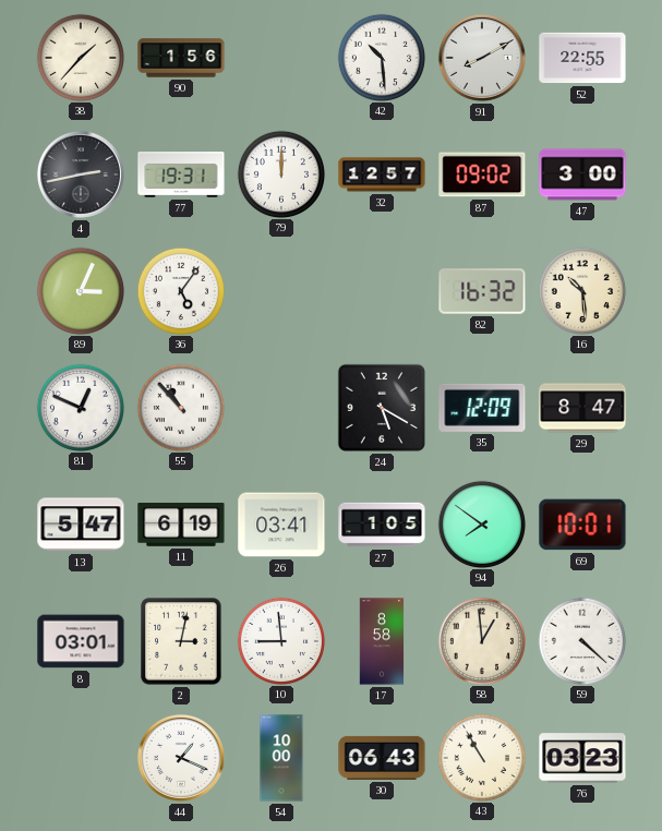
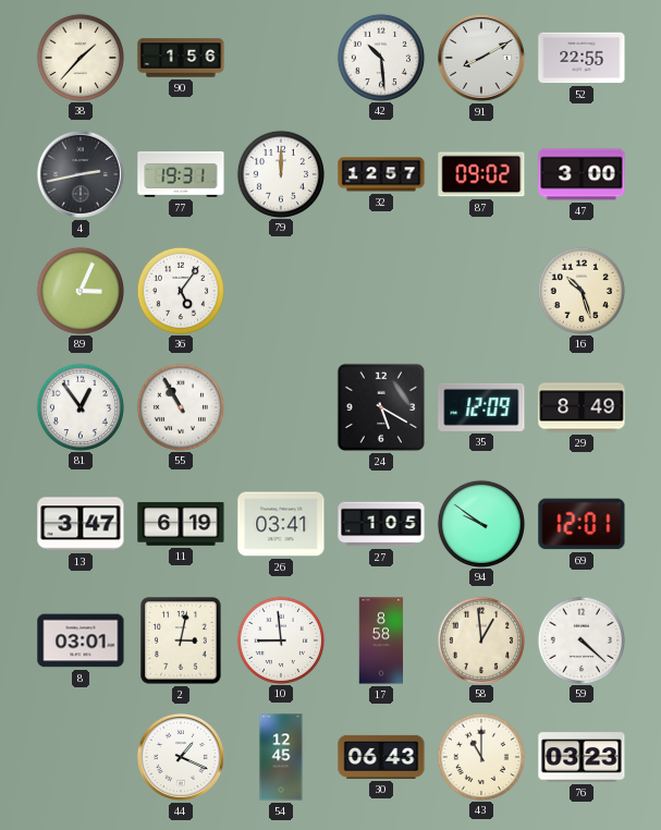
82: 16:32 -> none
16: 10:29 -> 10:27
81: 12:49 -> 12:54
55: 10:53 -> 10:55
29: 8:47 -> 8:49
13: 5:47 -> 3:47
94: 7:51 -> 9:51
69: 10:01 -> 12:01
54: 10:00 -> 12:45
43: 10:55 -> 11:00
